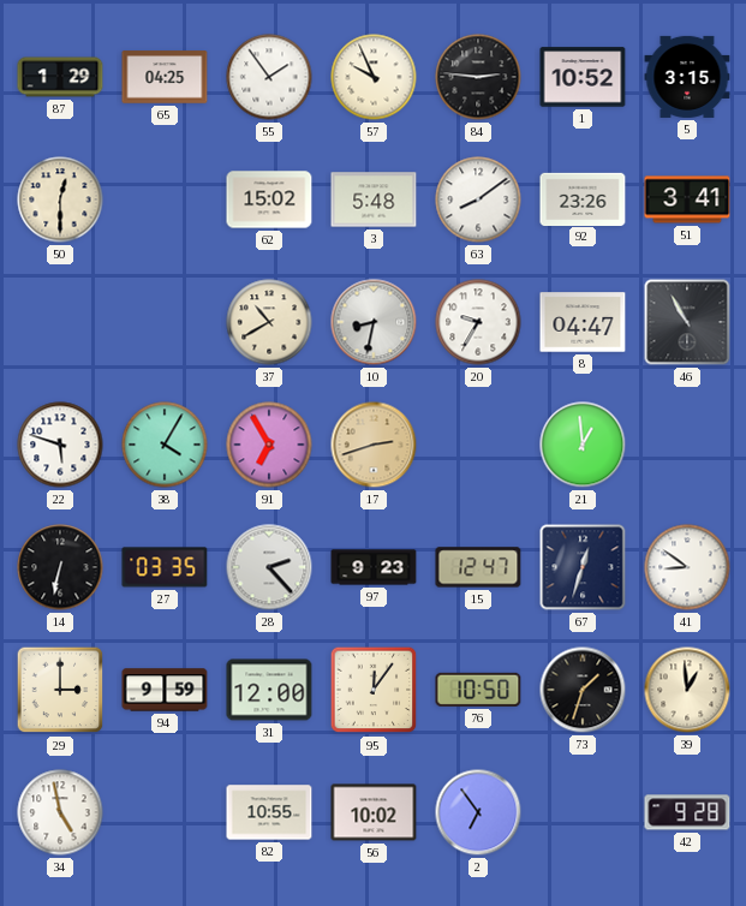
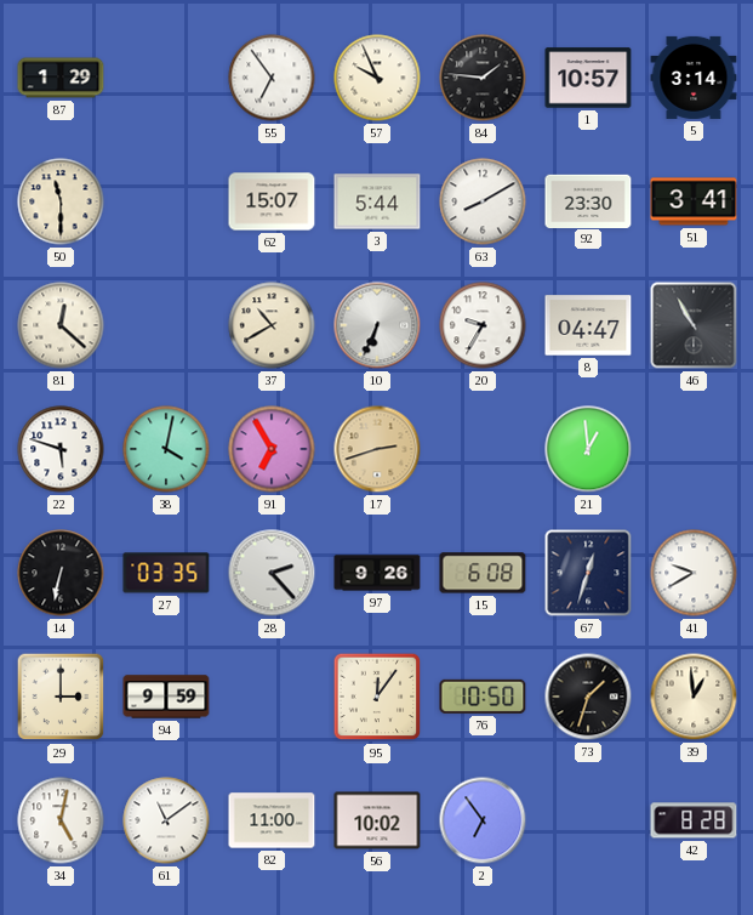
65: 04:25 -> none
55: 1:54 -> 6:54
84: 2:46 -> 1:46
1: 10:52 -> 10:57
5: 3:15 -> 3:14
50: 12:30 -> 11:30
62: 15:02 -> 15:07
3: 5:48 -> 5:44
63: 8:09 -> 8:10
92: 23:26 -> 23:30
81: none -> 12:22
10: 8:32 -> 6:34
38: 4:05 -> 4:02
97: 9:23 -> 9:26
15: 12:47 -> 6:08
41: 8:51 -> 9:40
31: 12:00 -> none
34: 4:58 -> 5:02
61: none -> 11:09
82: 10:55 -> 11:00
42: 9:28 -> 8:28
